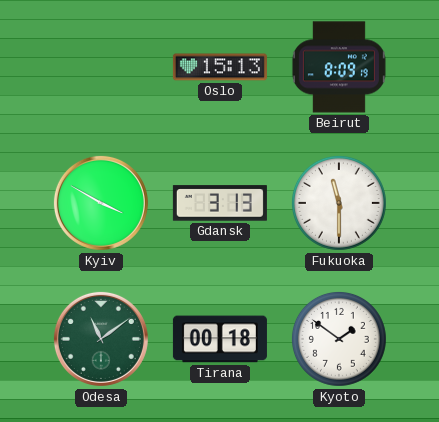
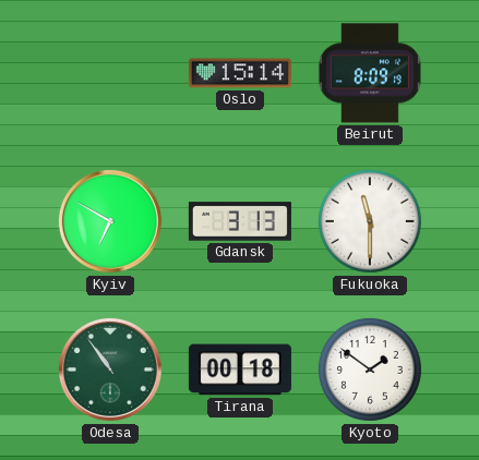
Oslo: 15:13 -> 15:14
Kyiv: 3:50 -> 6:50
Odesa: 11:09 -> 10:54
